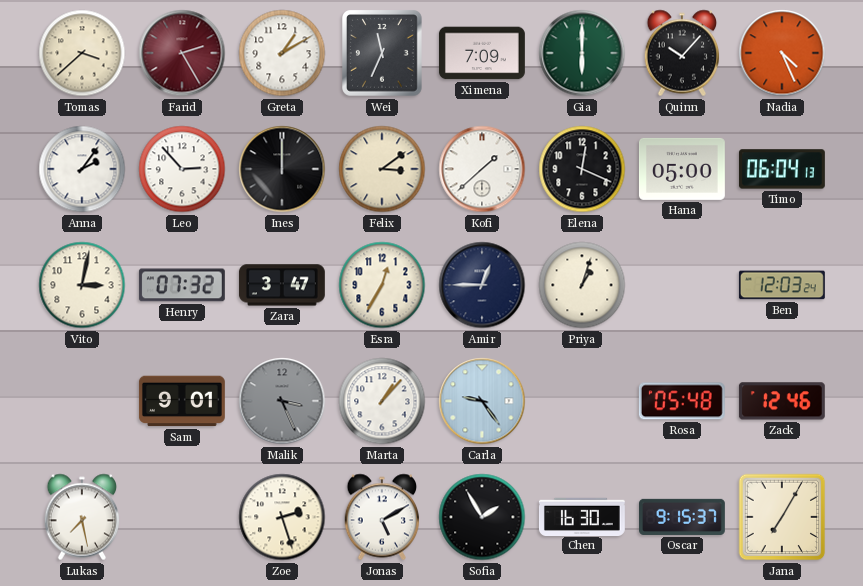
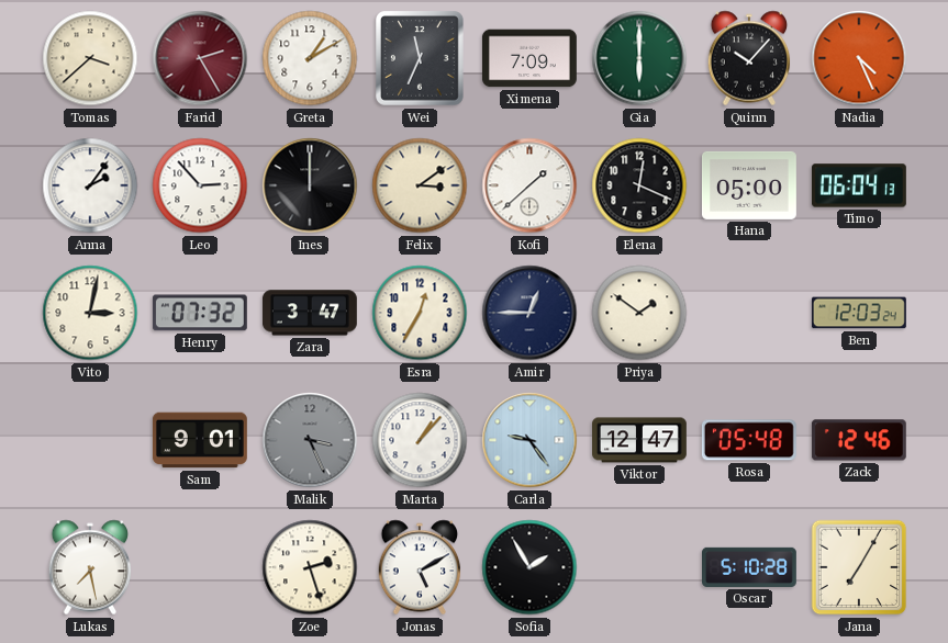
Priya: 1:03 -> 1:51
Viktor: none -> 12:47
Chen: 16:30 -> none
Oscar: 9:15 -> 5:10
